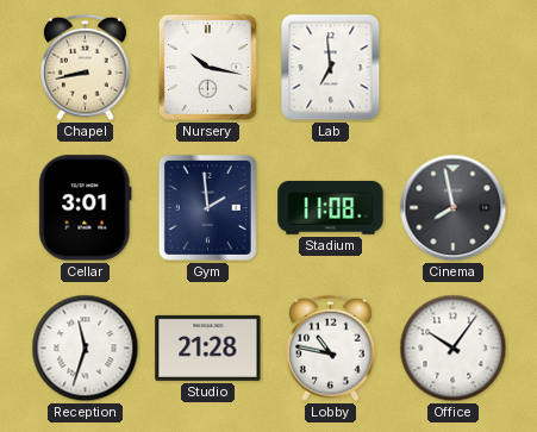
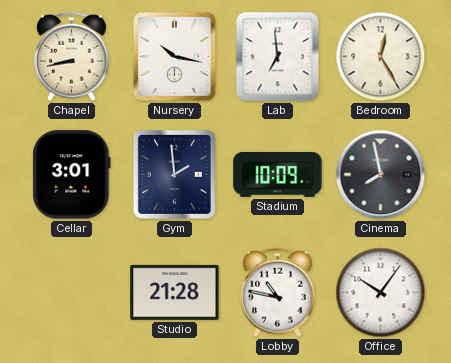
Bedroom: none -> 12:25
Stadium: 11:08 -> 10:09
Reception: 11:33 -> none
